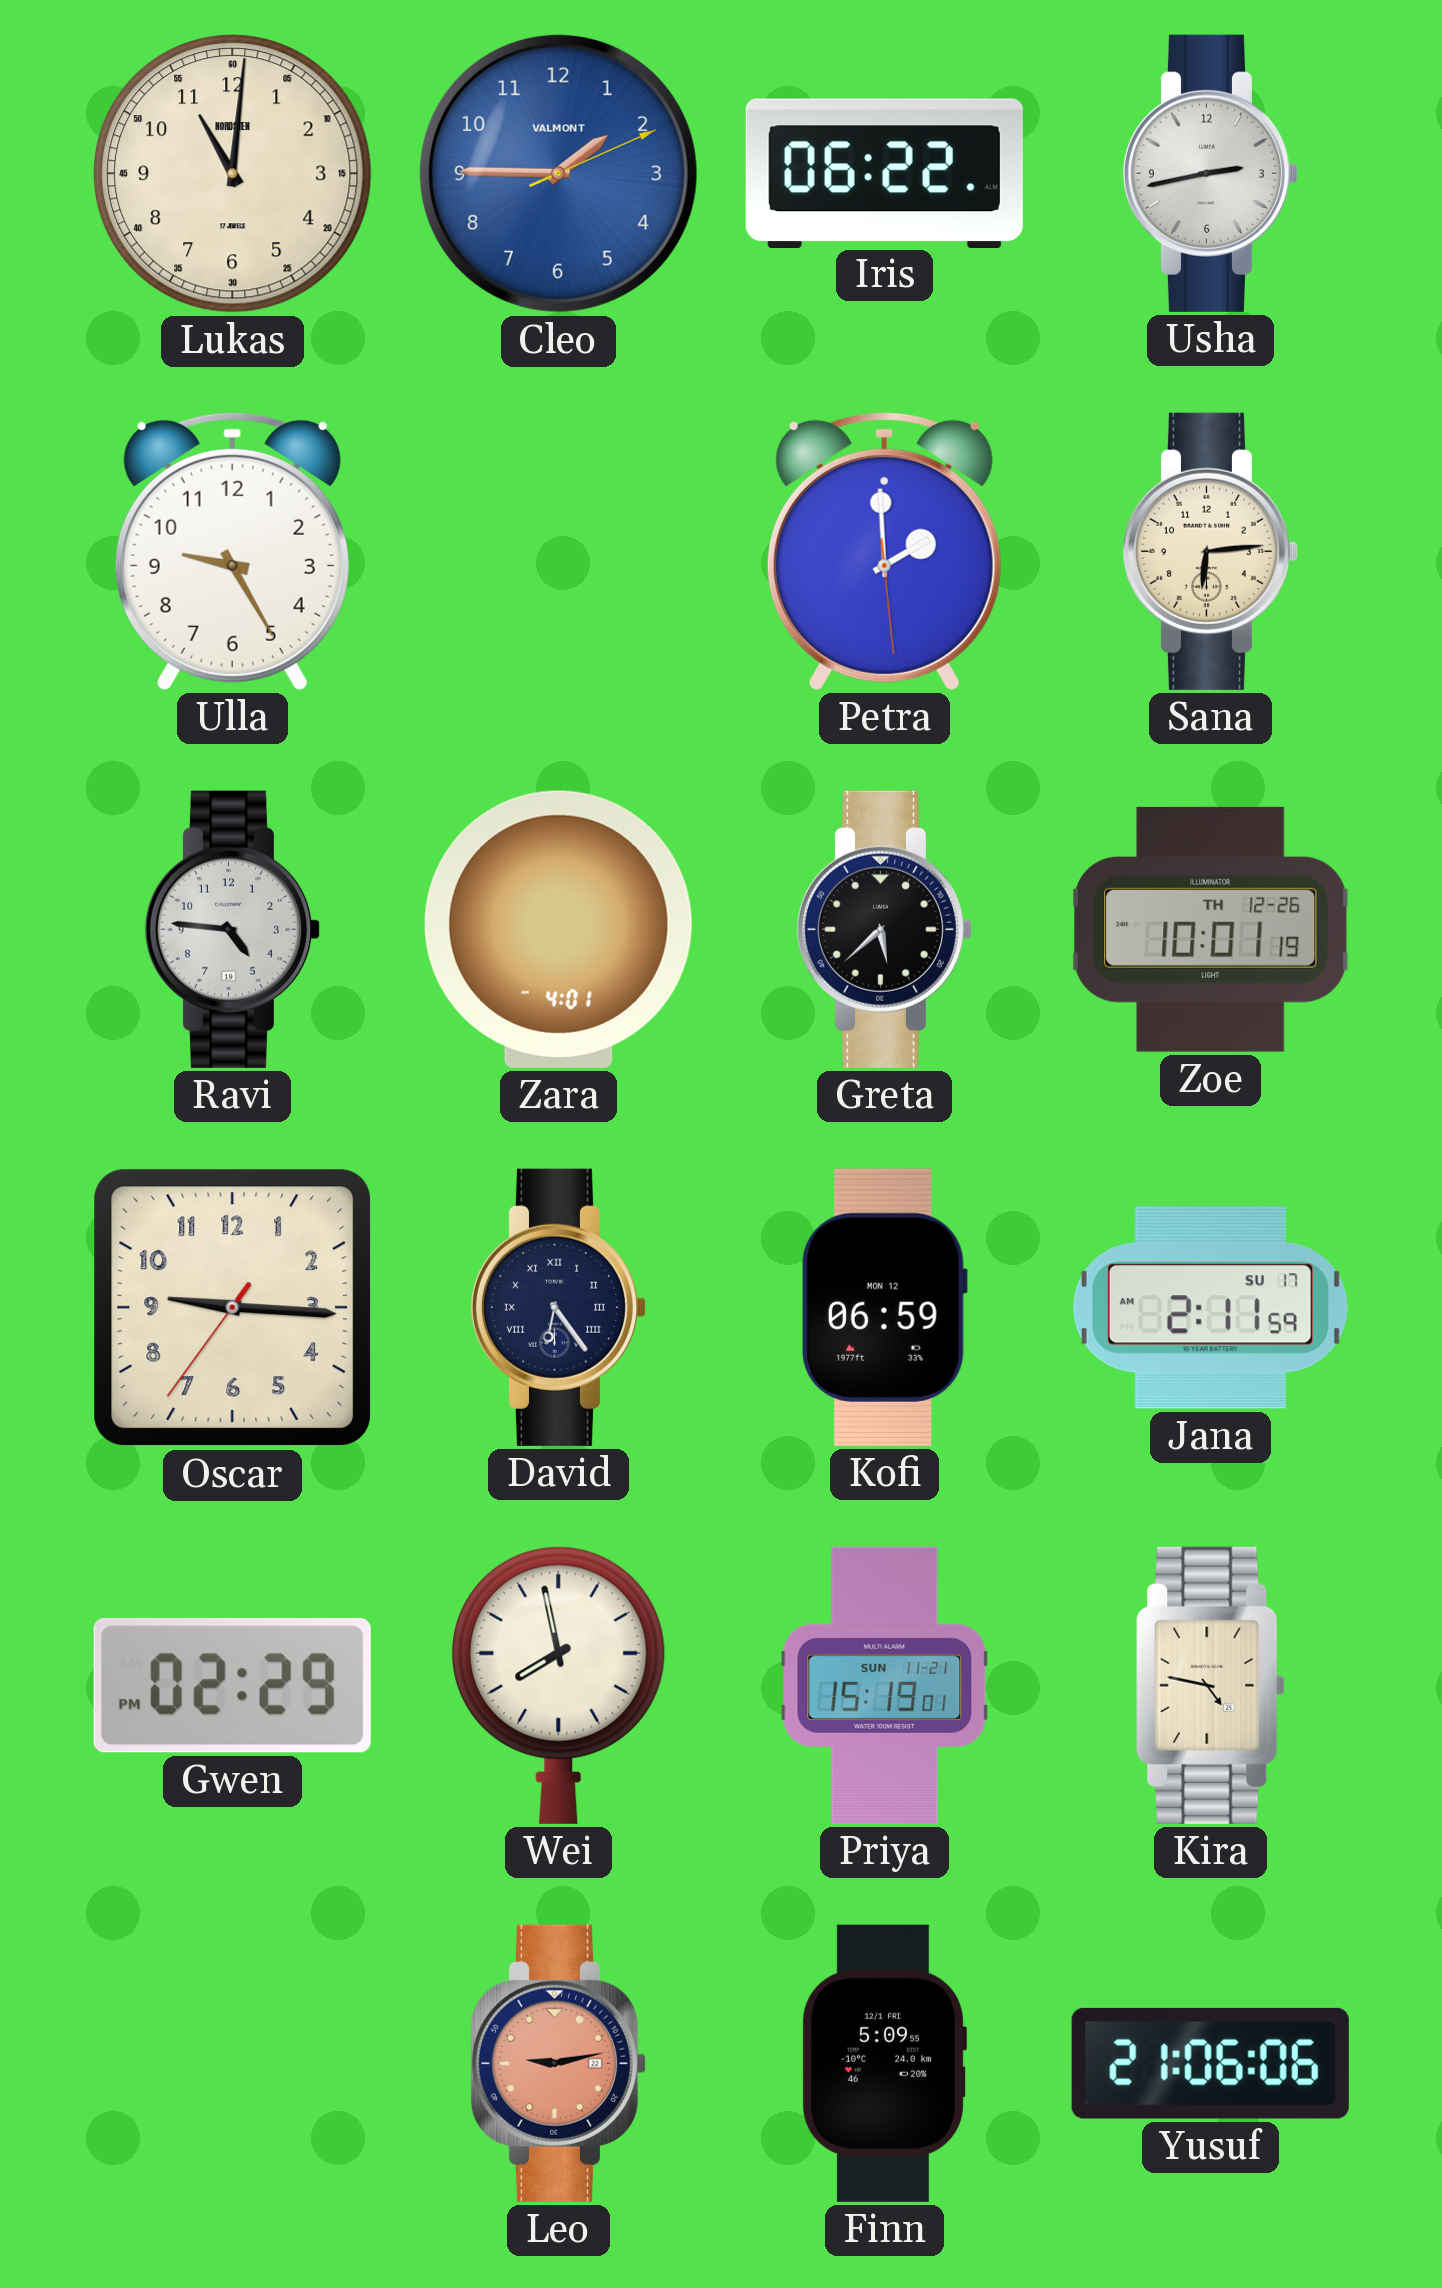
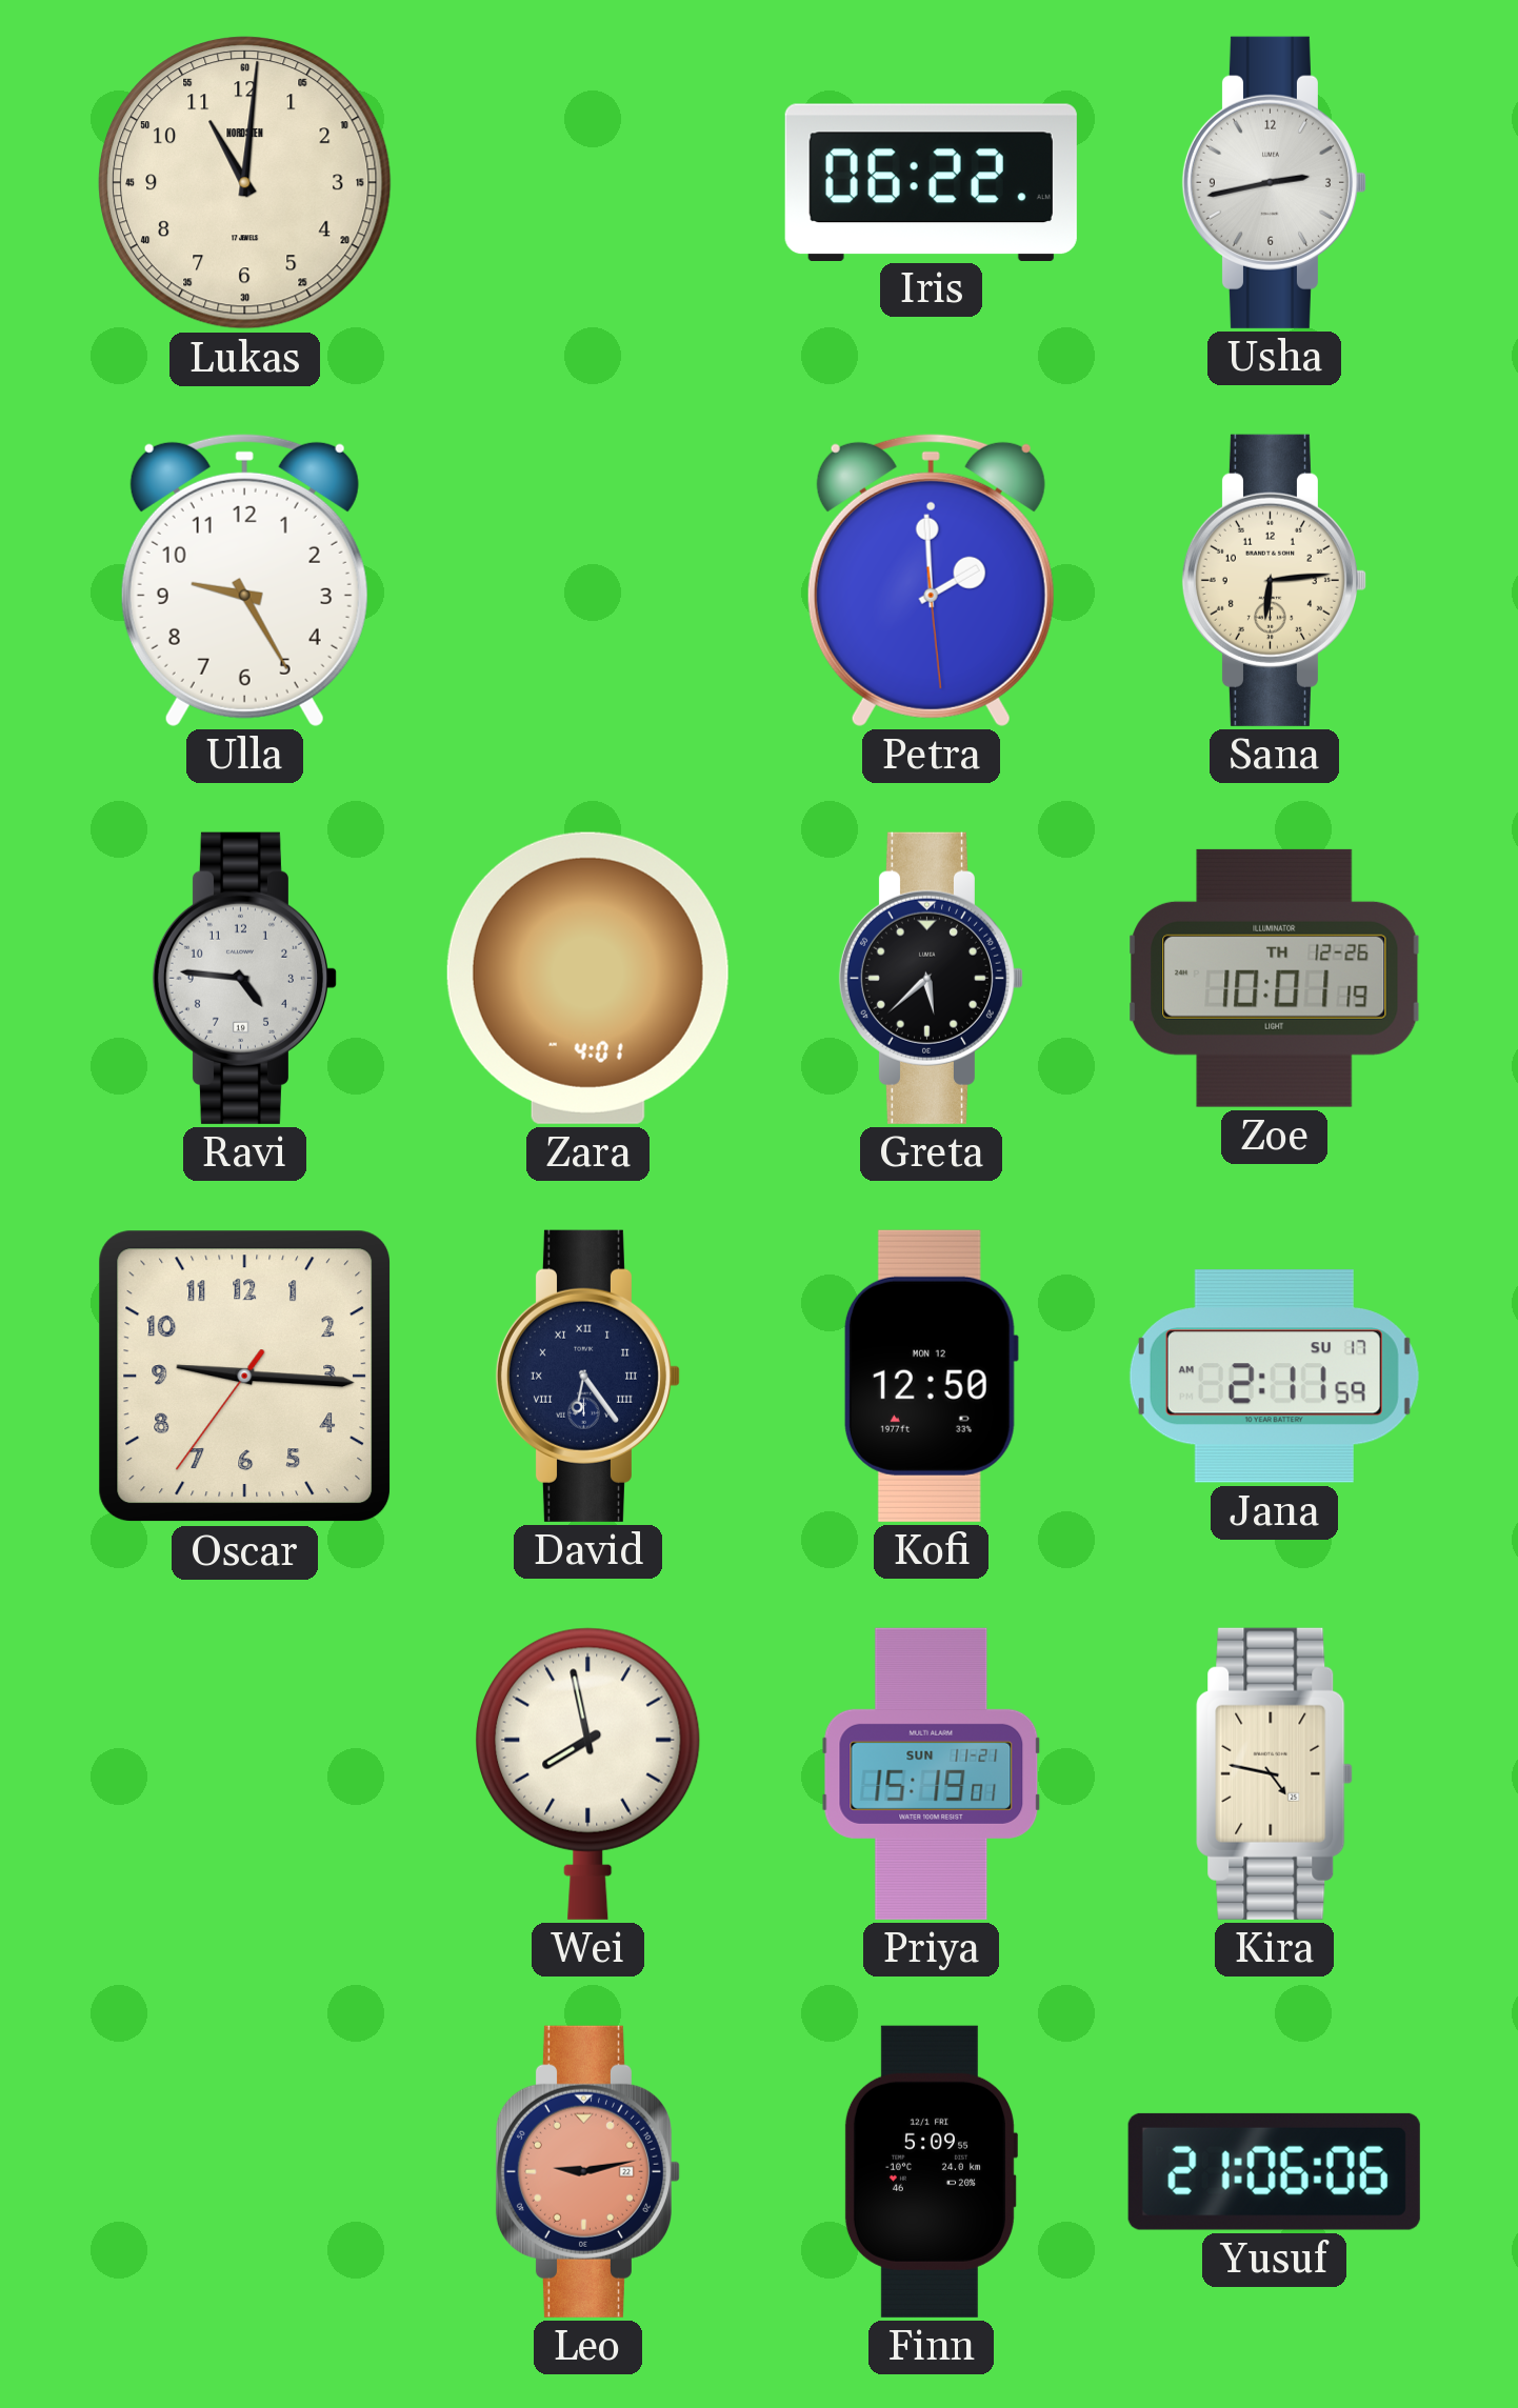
Cleo: 1:45 -> none
Kofi: 06:59 -> 12:50
Gwen: 02:29 -> none
